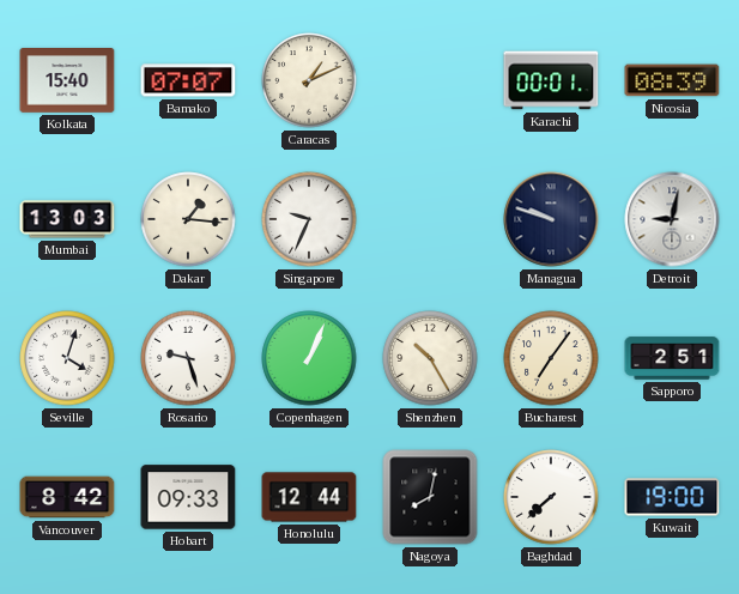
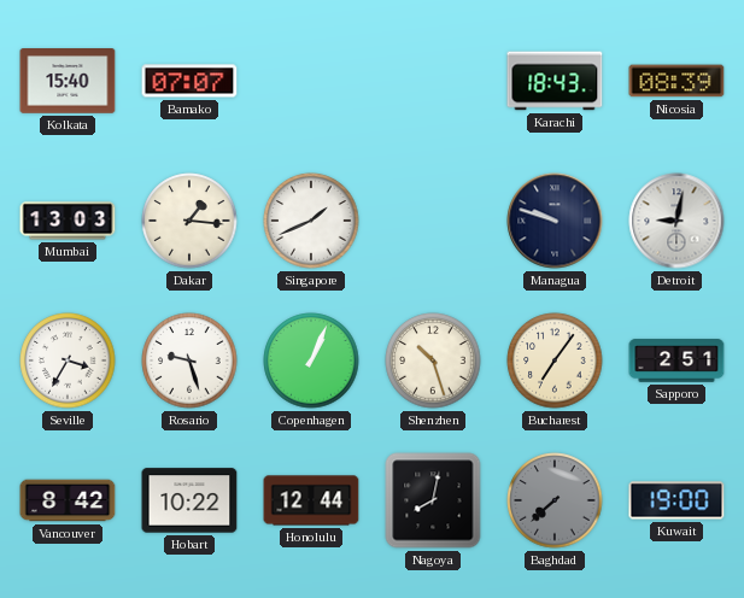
Caracas: 1:11 -> none
Karachi: 00:01 -> 18:43
Singapore: 9:34 -> 1:41
Seville: 4:03 -> 3:35
Shenzhen: 10:25 -> 10:27
Hobart: 09:33 -> 10:22
Baghdad dial: white -> grey
